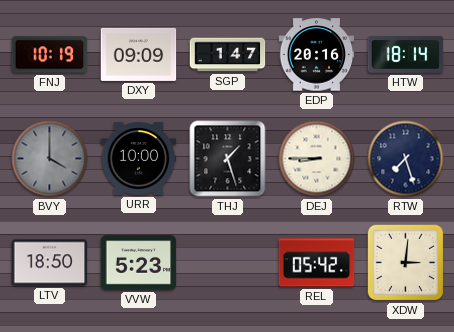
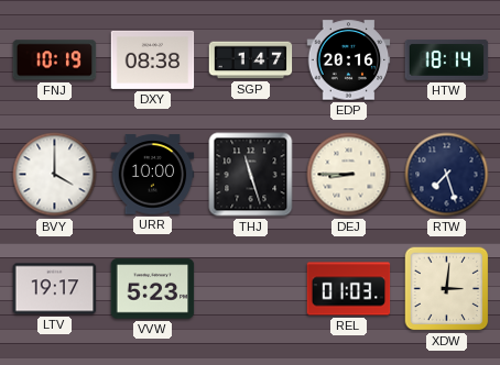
DXY: 09:09 -> 08:38
BVY dial: grey -> white
THJ: 1:27 -> 11:27
LTV: 18:50 -> 19:17
REL: 05:42 -> 01:03
